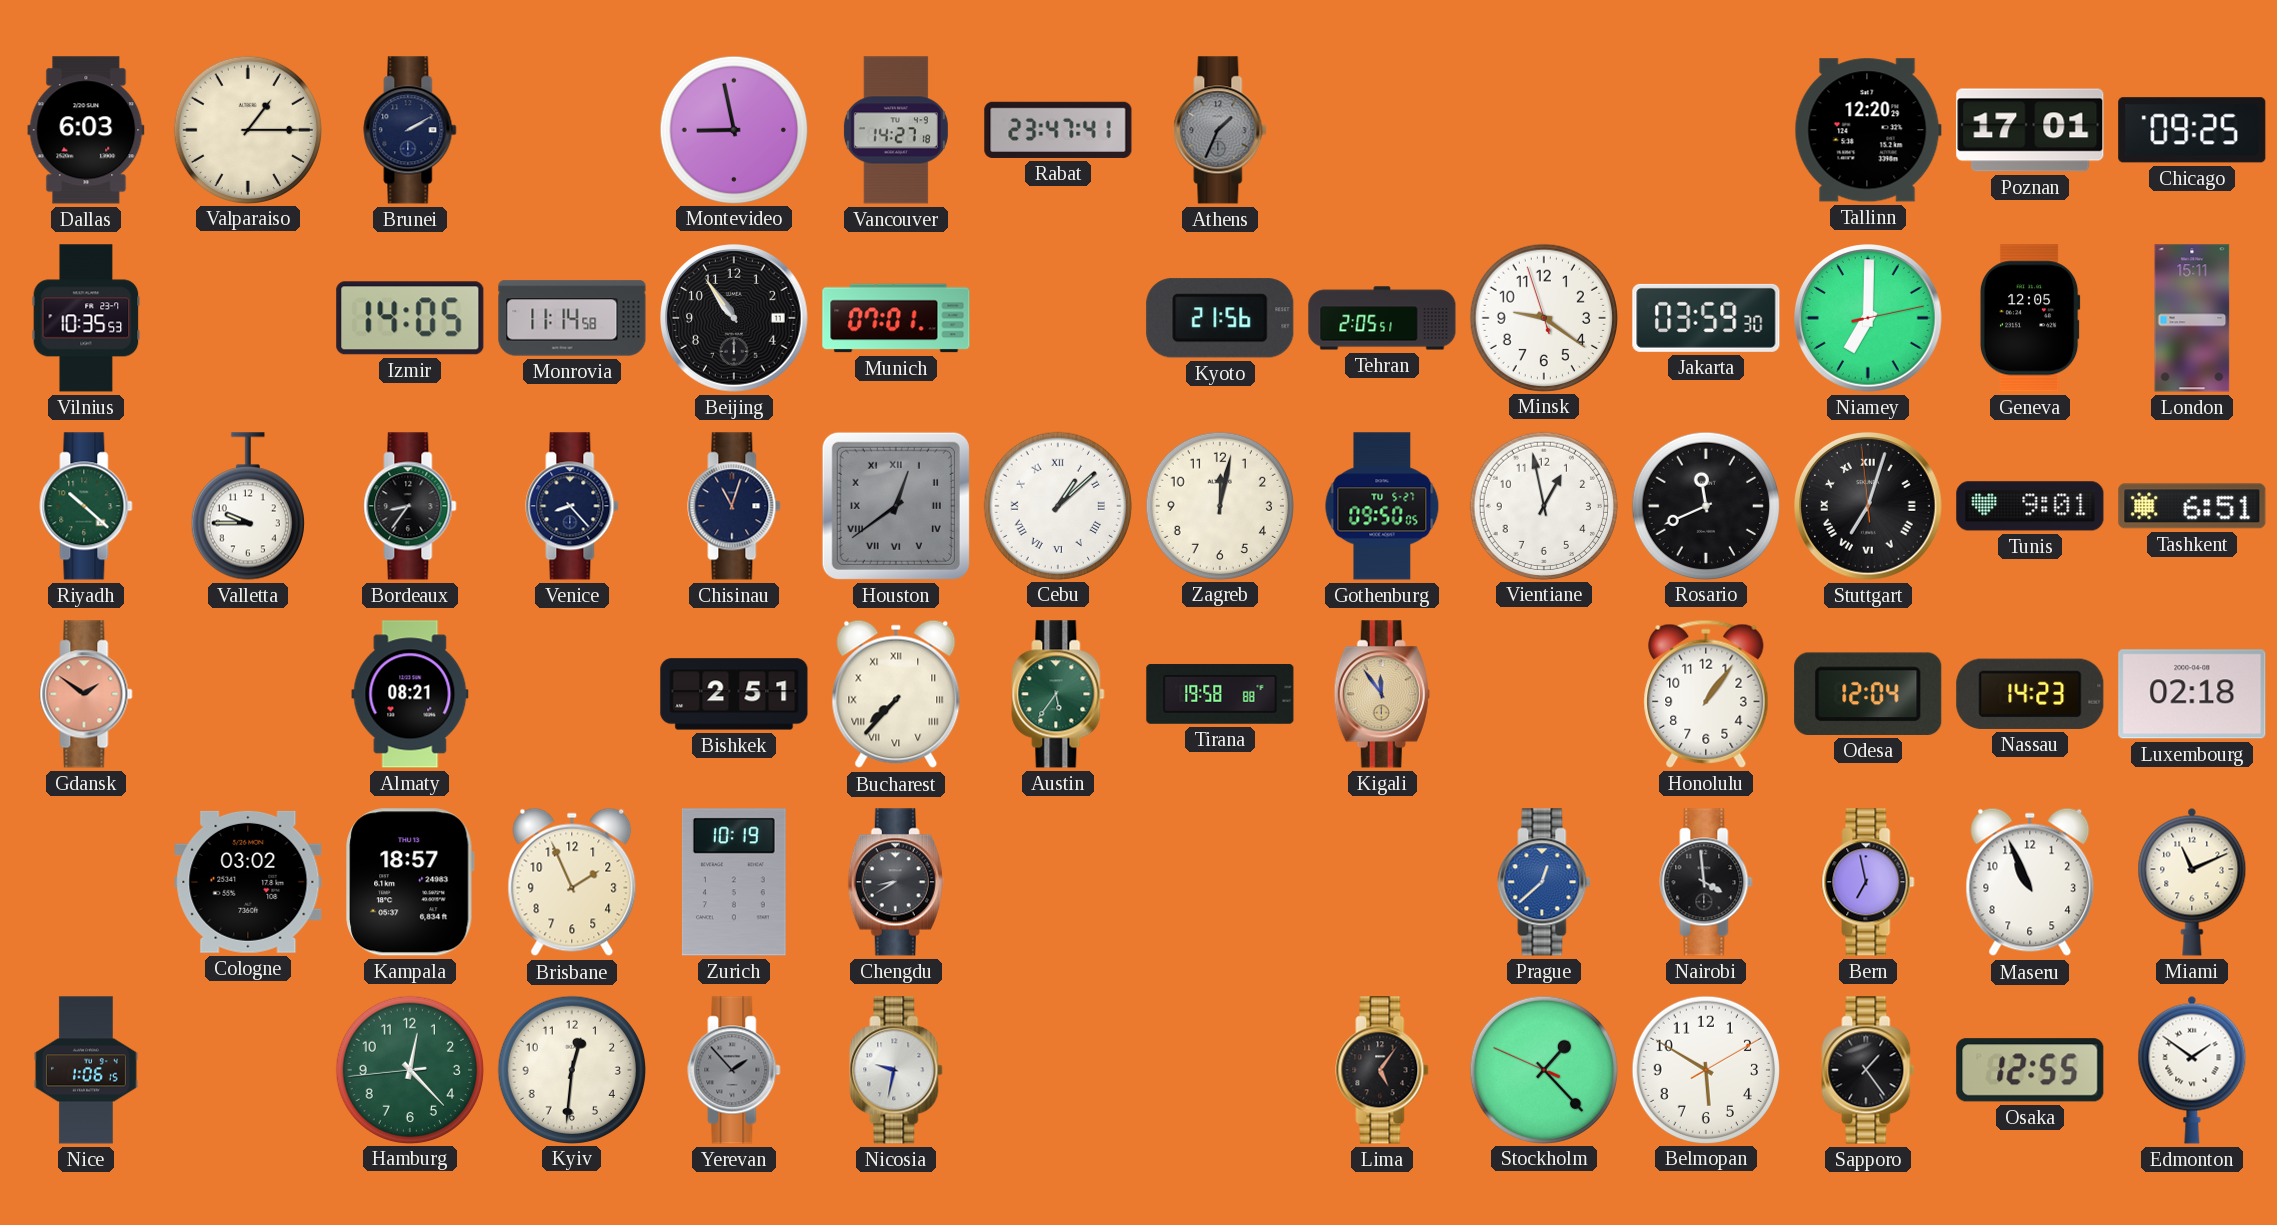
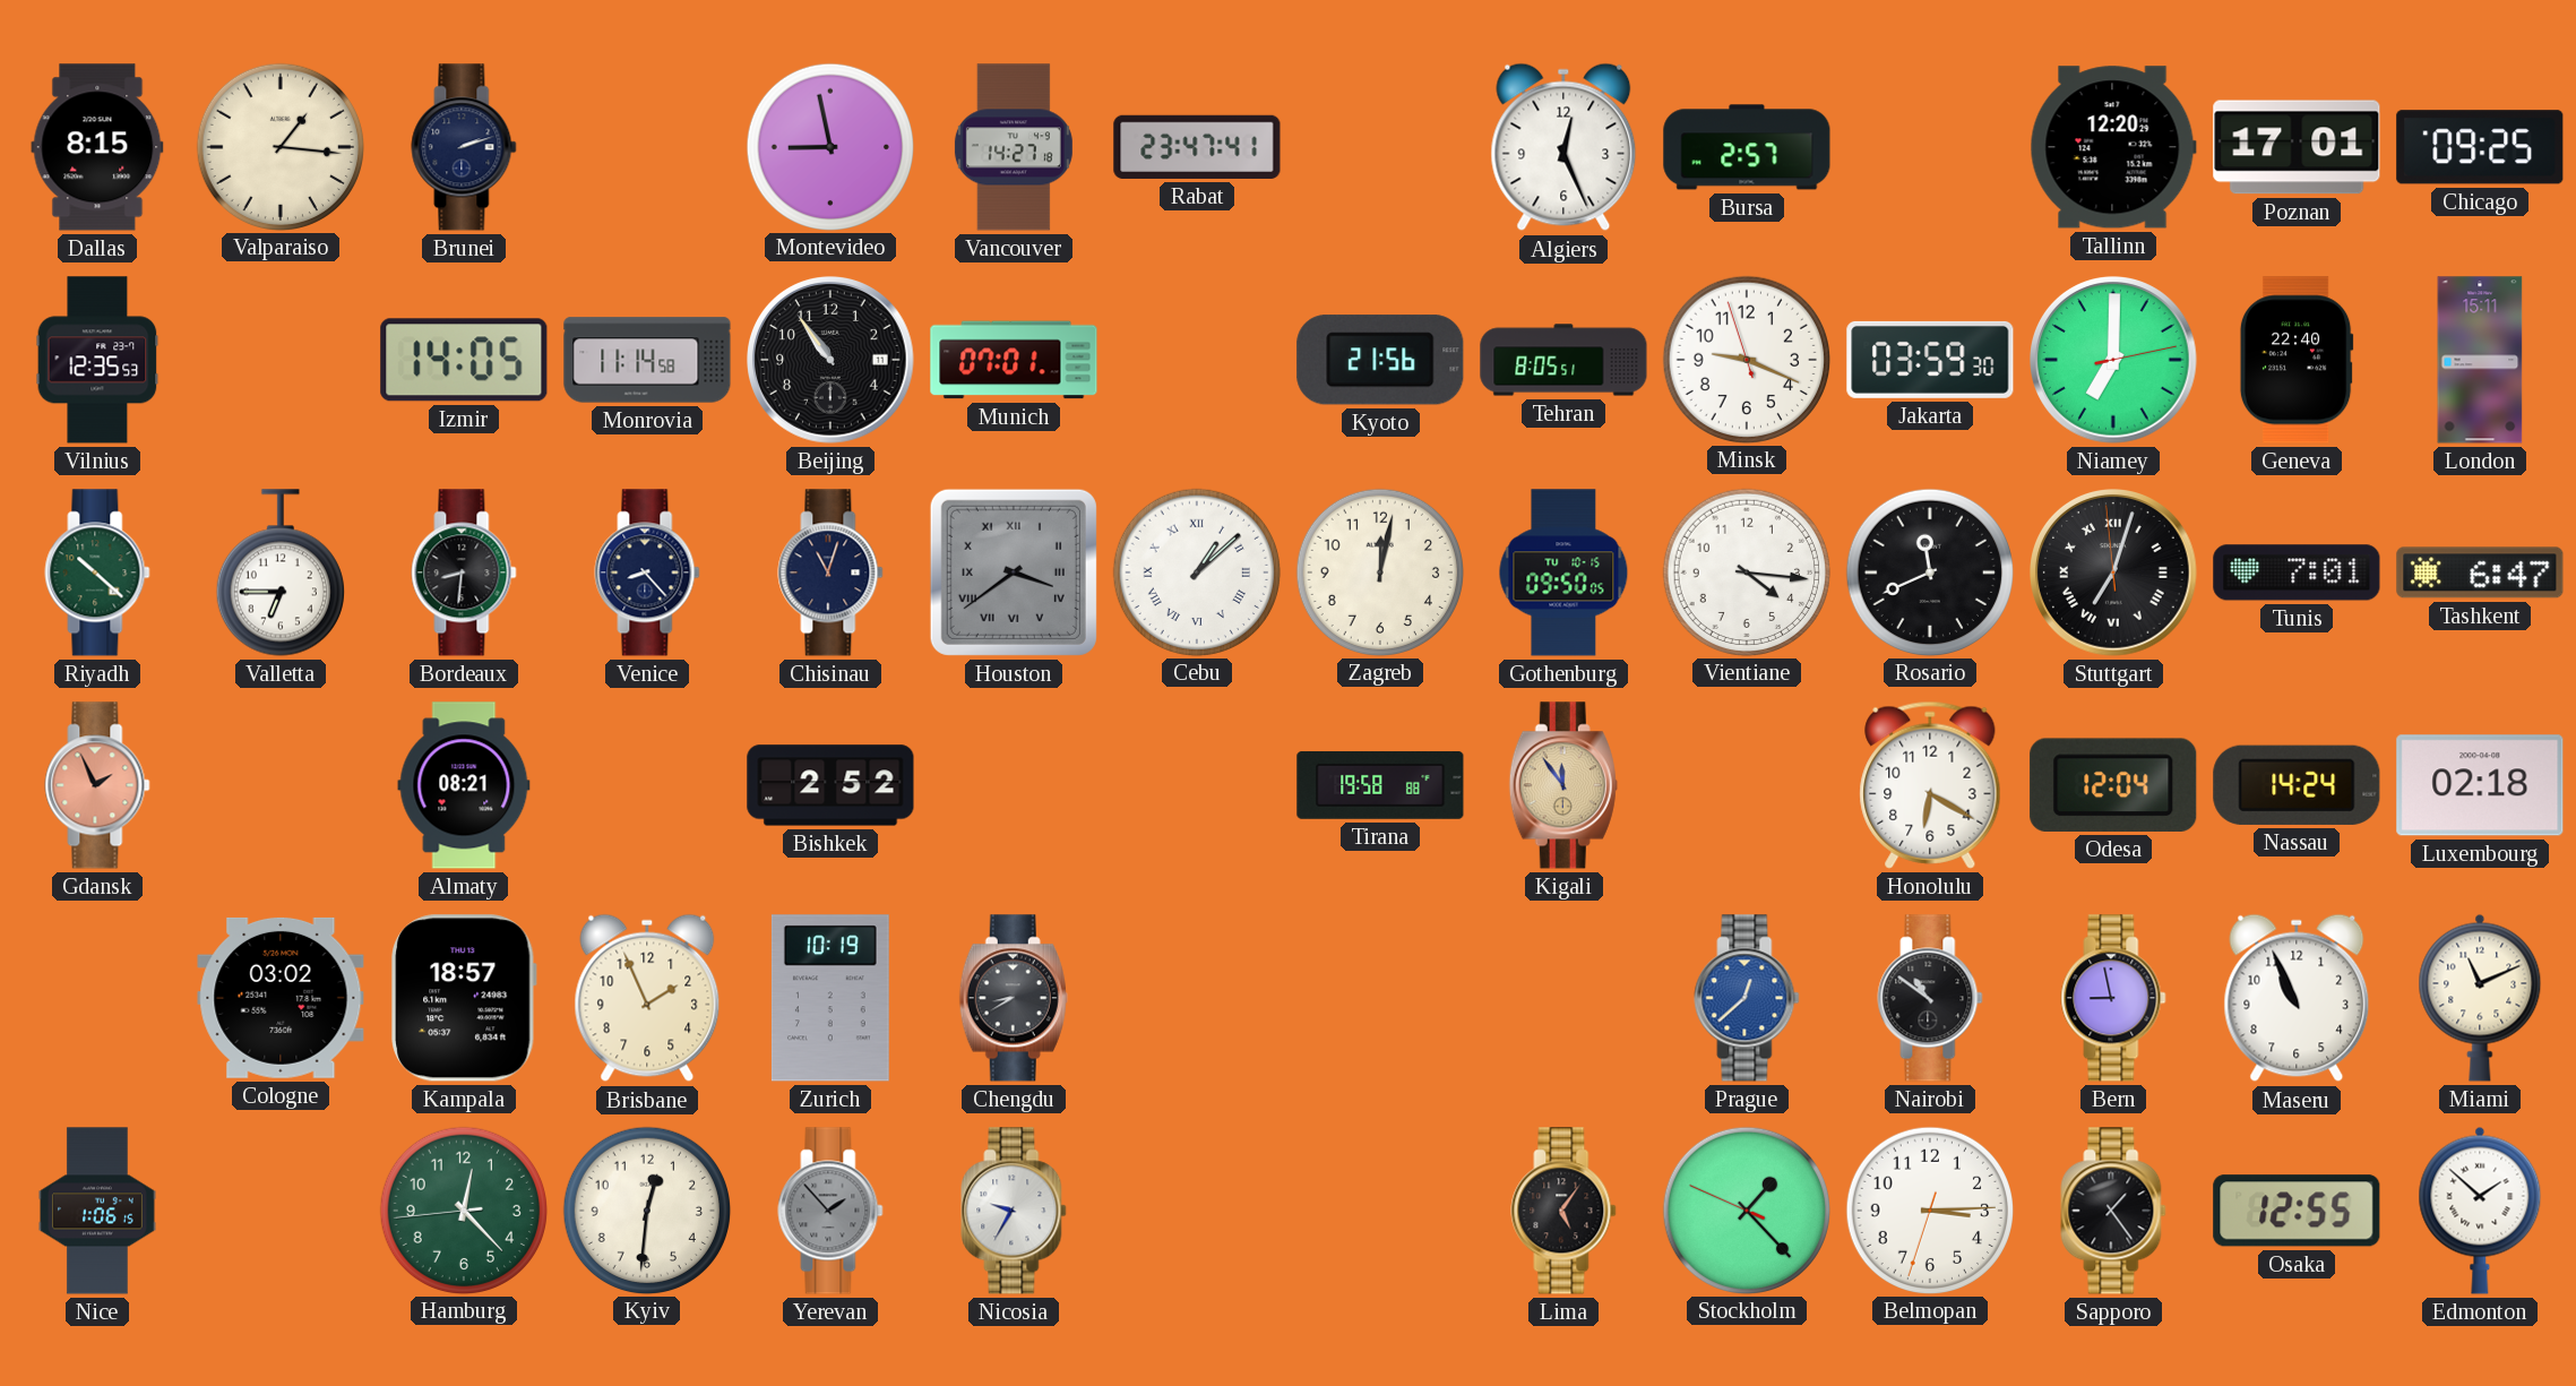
Dallas: 6:03 -> 8:15
Valparaiso: 1:15 -> 1:16
Brunei: 2:10 -> 2:12
Athens: 1:34 -> none
Algiers: none -> 12:26
Bursa: none -> 2:57
Vilnius: 10:35 -> 12:35
Tehran: 2:05 -> 8:05
Minsk: 9:20 -> 9:18
Geneva: 12:05 -> 22:40
Valletta: 9:45 -> 6:45
Bordeaux: 8:36 -> 8:31
Houston: 12:39 -> 3:39
Gothenburg date: TU 5-27 -> TU 10-15
Vientiane: 12:58 -> 4:16
Tunis: 9:01 -> 7:01
Tashkent: 6:51 -> 6:47
Gdansk: 1:51 -> 1:56
Bishkek: 2:51 -> 2:52
Bucharest: 7:37 -> none
Austin: 5:36 -> none
Honolulu: 1:06 -> 6:20
Nassau: 14:23 -> 14:24
Nairobi: 3:59 -> 10:51
Bern: 6:58 -> 8:58
Nicosia: 9:32 -> 9:35
Belmopan: 5:50 -> 3:14
Edmonton: 1:51 -> 1:52
